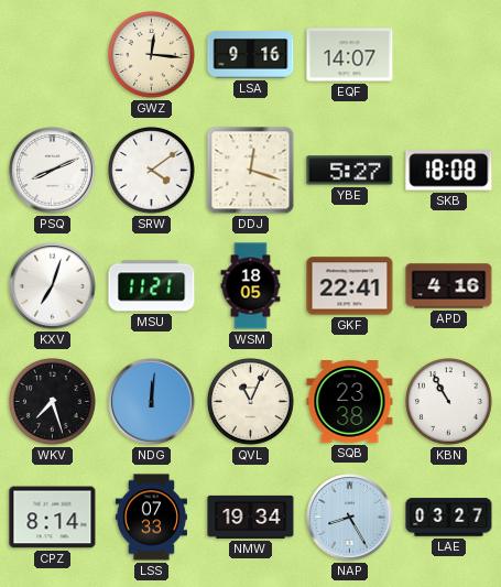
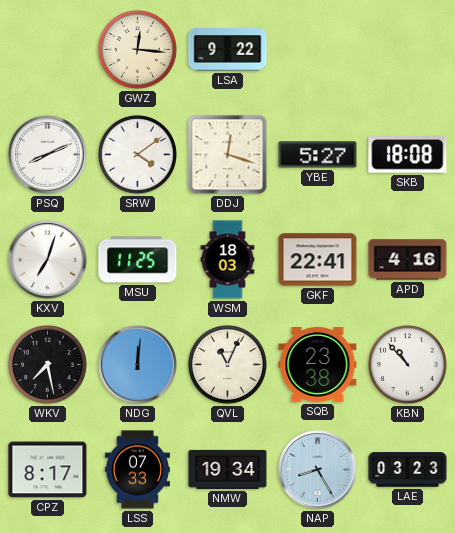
LSA: 9:16 -> 9:22
EQF: 14:07 -> none
MSU: 11:21 -> 11:25
WSM: 18:05 -> 18:03
WKV: 7:27 -> 7:28
KBN: 10:55 -> 10:53
CPZ: 8:14 -> 8:17
LAE: 03:27 -> 03:23
